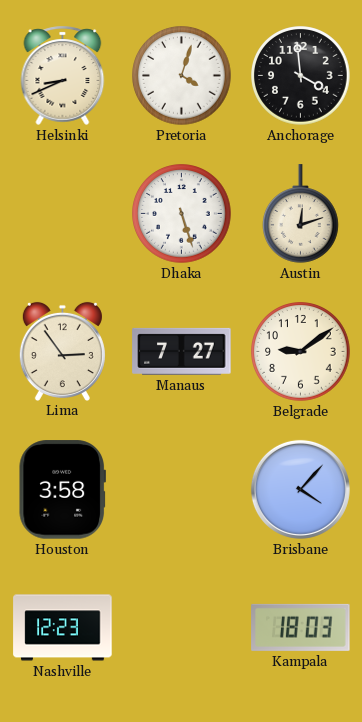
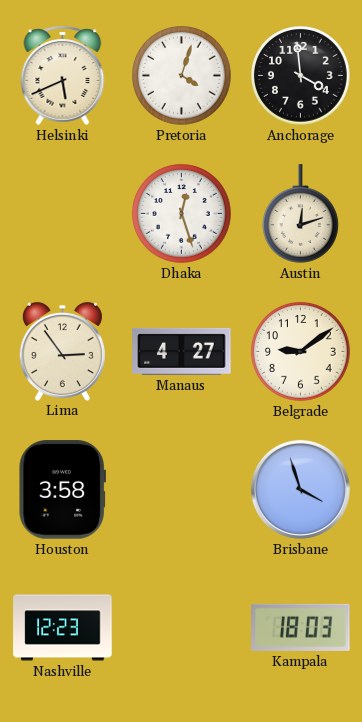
Helsinki: 8:41 -> 5:41
Dhaka: 5:27 -> 12:27
Manaus: 7:27 -> 4:27
Brisbane: 4:07 -> 3:57
